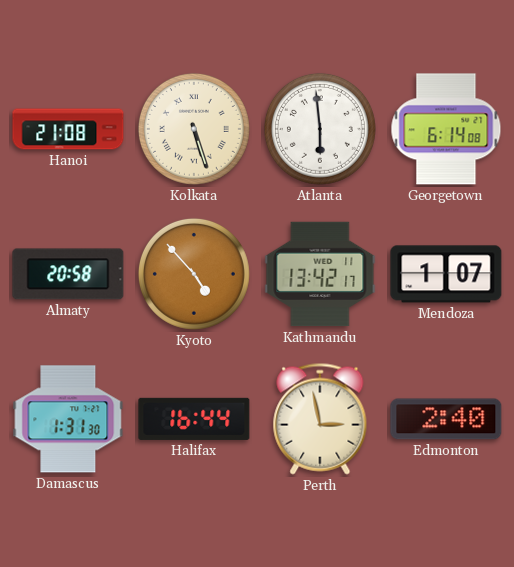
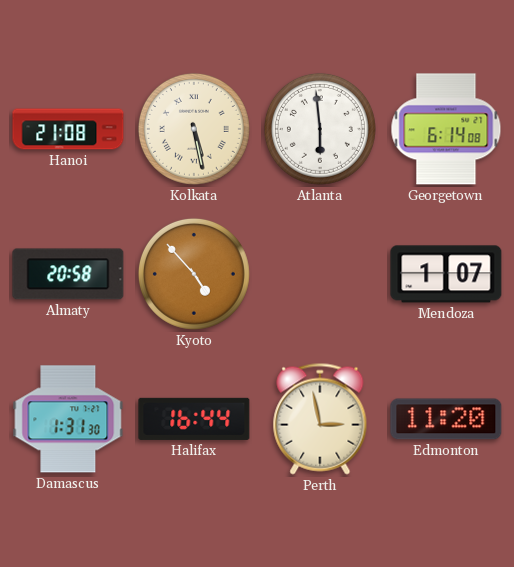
Kolkata: 5:27 -> 5:28
Kathmandu: 13:42 -> none
Edmonton: 2:40 -> 11:20
